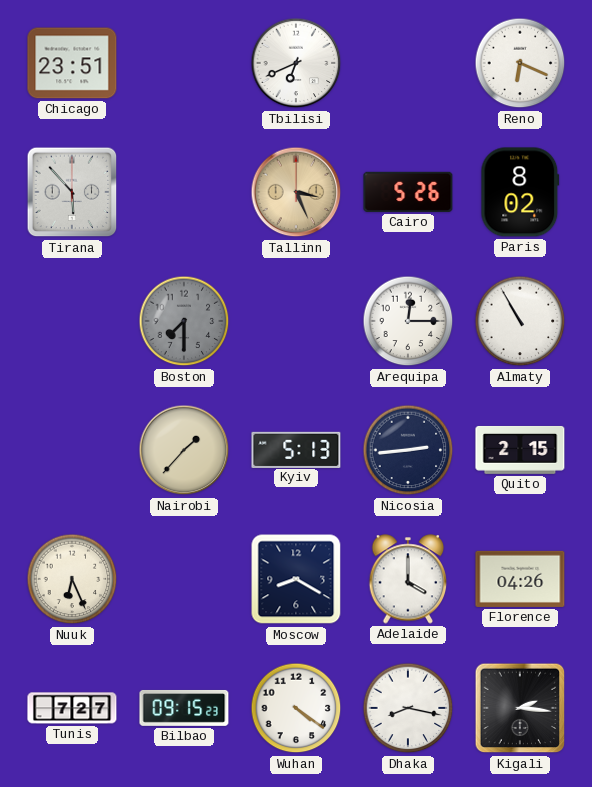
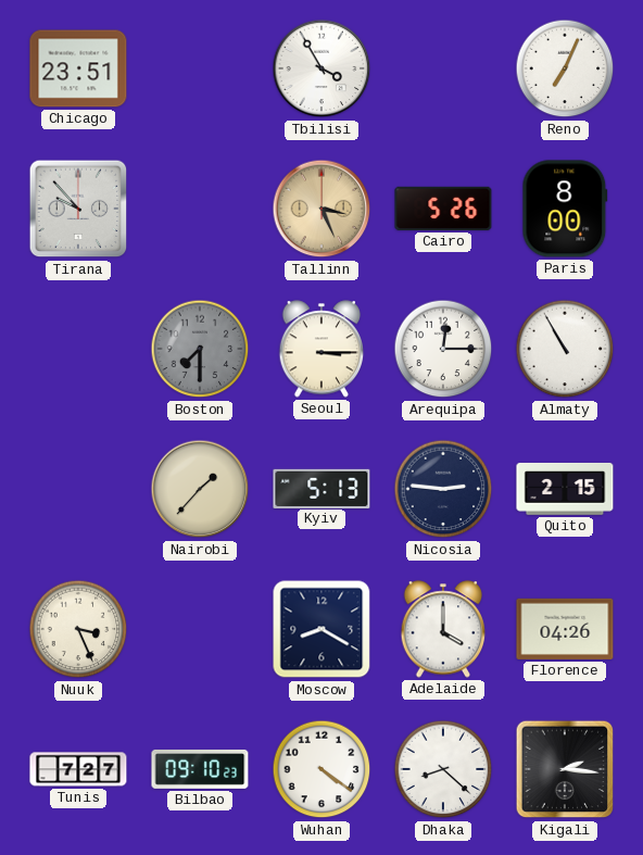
Tbilisi: 6:41 -> 3:55
Reno: 6:19 -> 7:04
Tirana: 5:53 -> 9:53
Paris: 8:02 -> 8:00
Seoul: none -> 3:15
Nicosia: 2:44 -> 2:46
Nuuk: 6:26 -> 3:26
Bilbao: 09:15 -> 09:10
Dhaka: 8:17 -> 8:22
